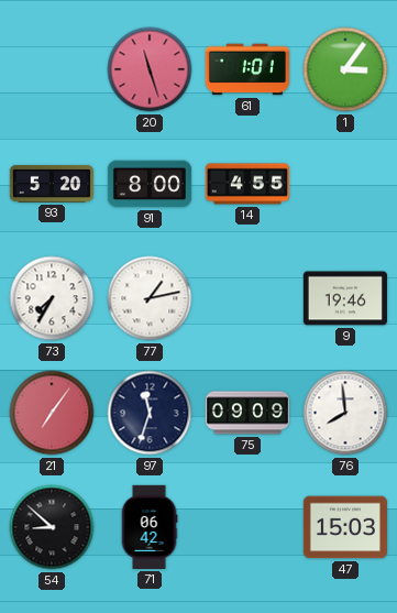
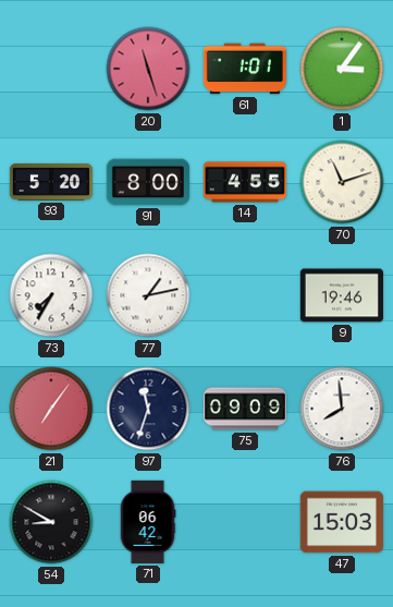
70: none -> 11:12
54: 8:52 -> 8:50
